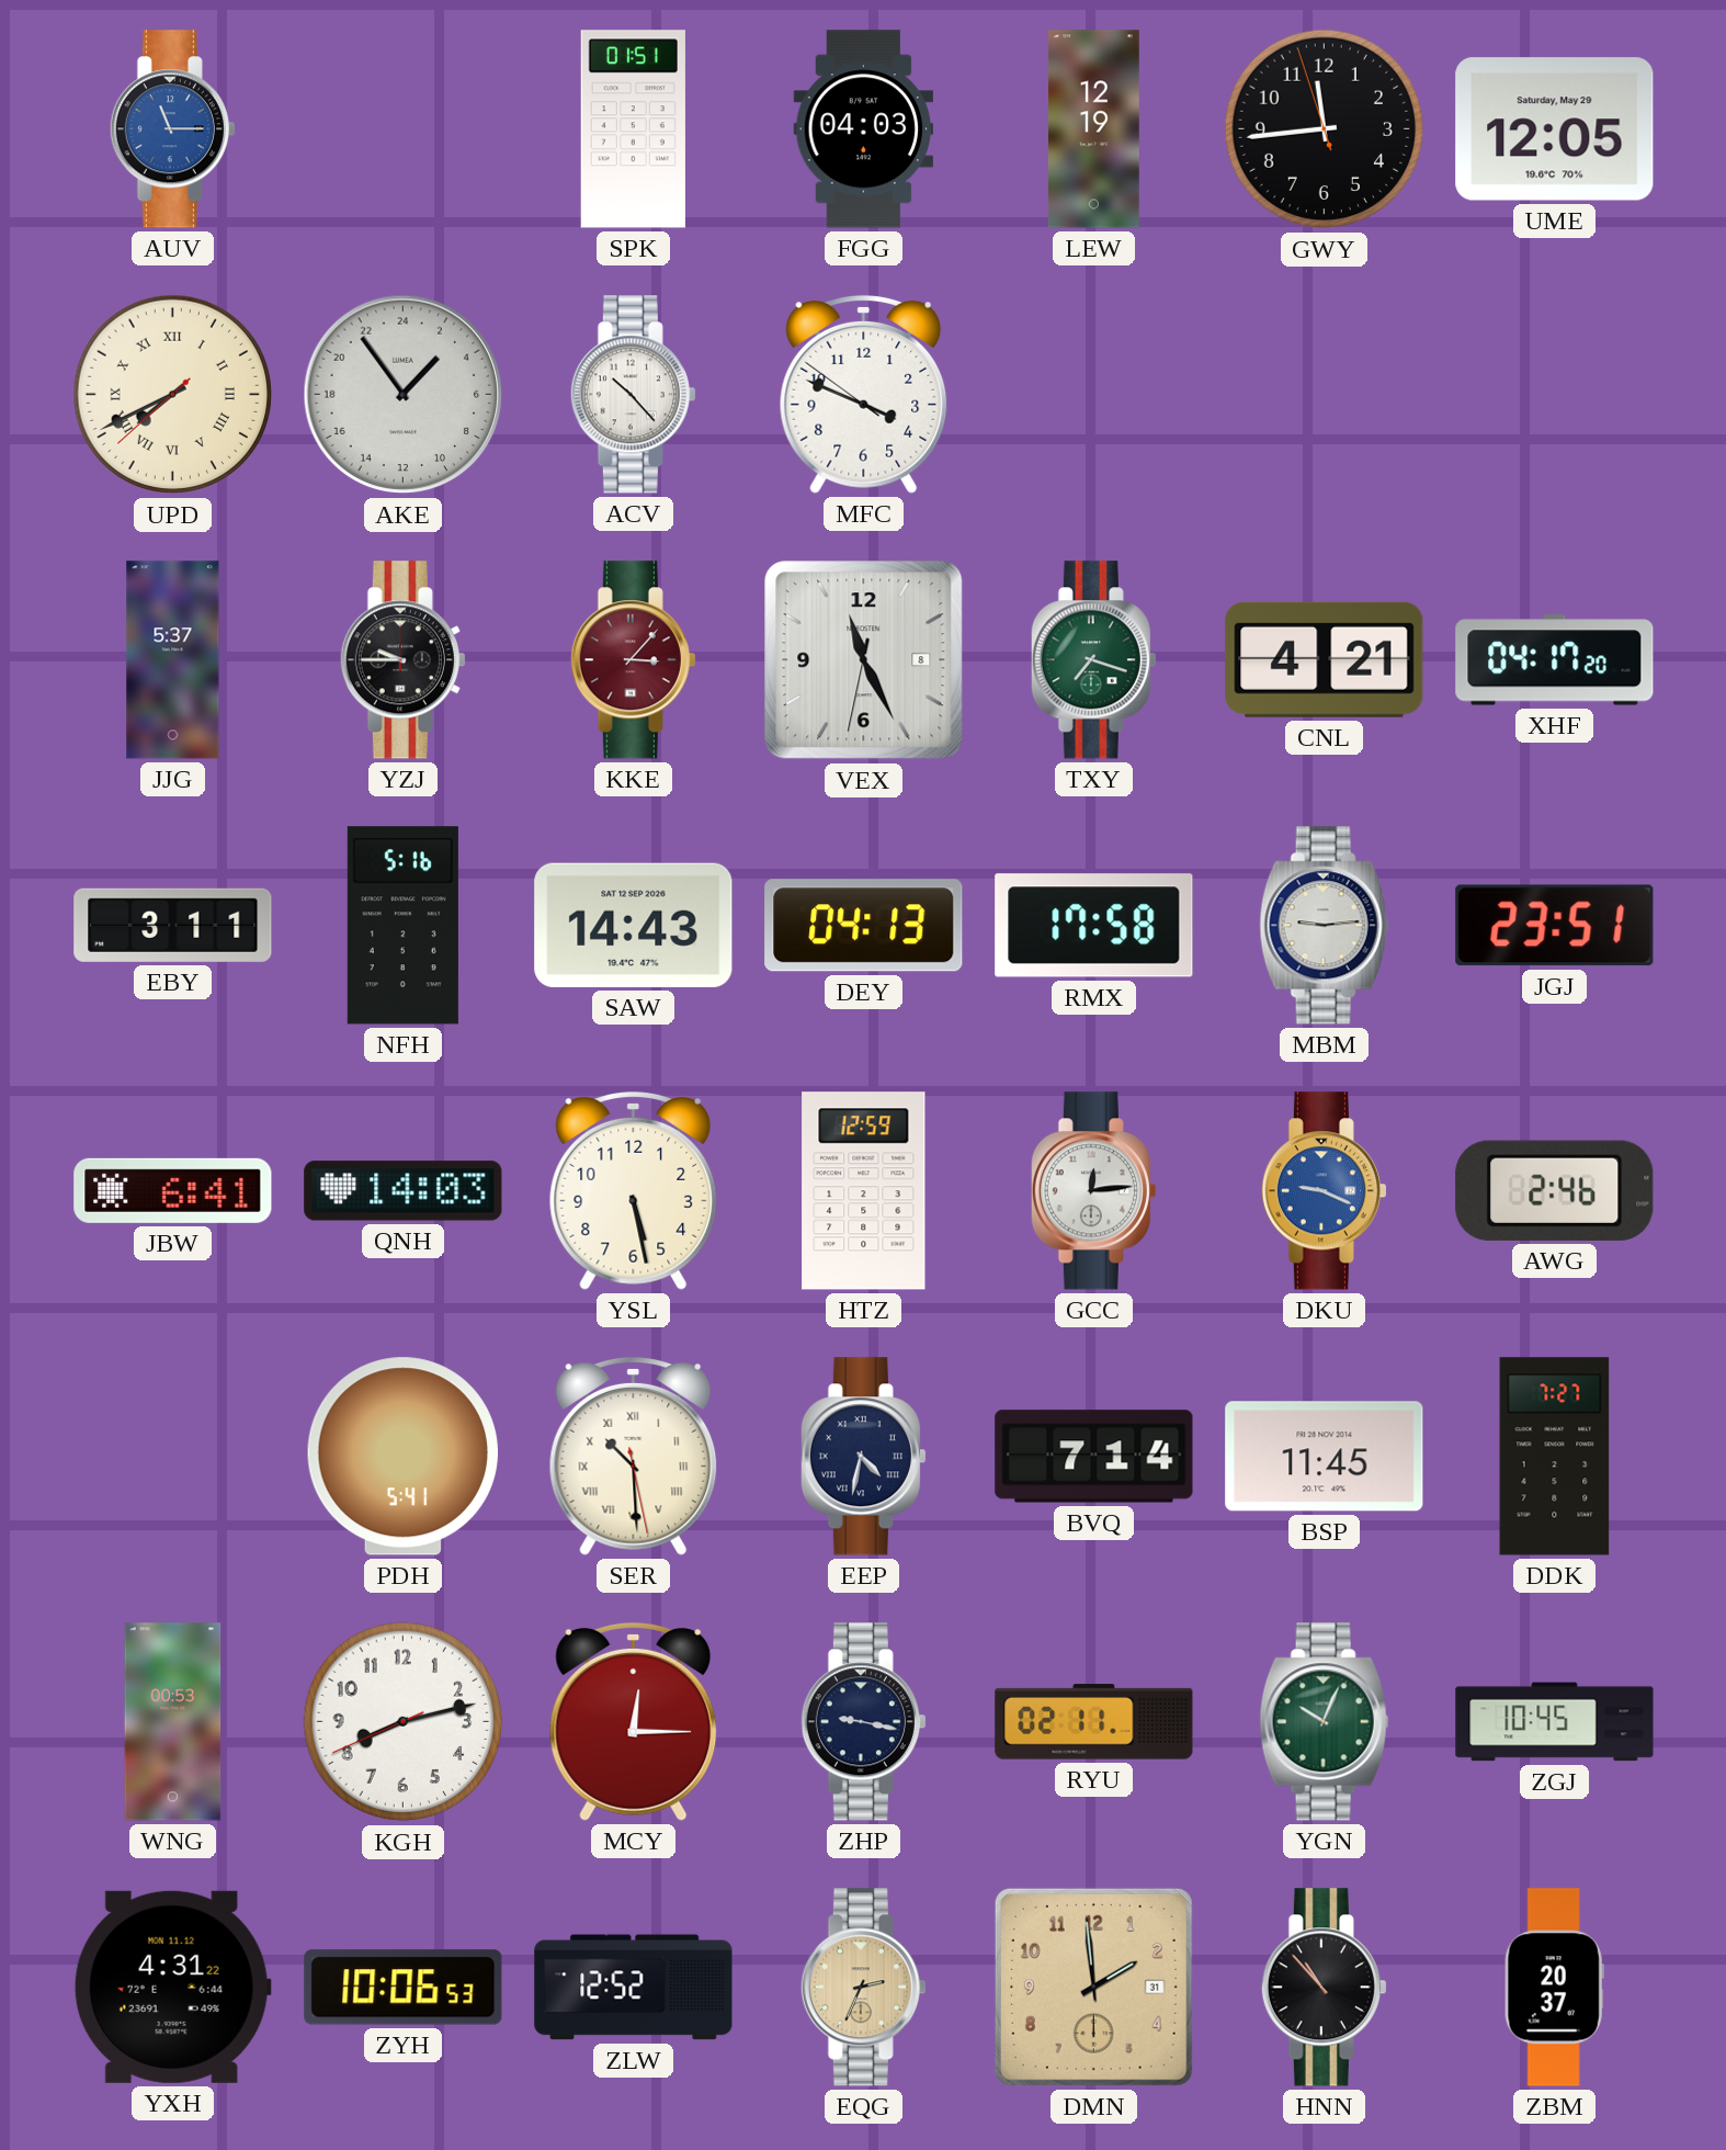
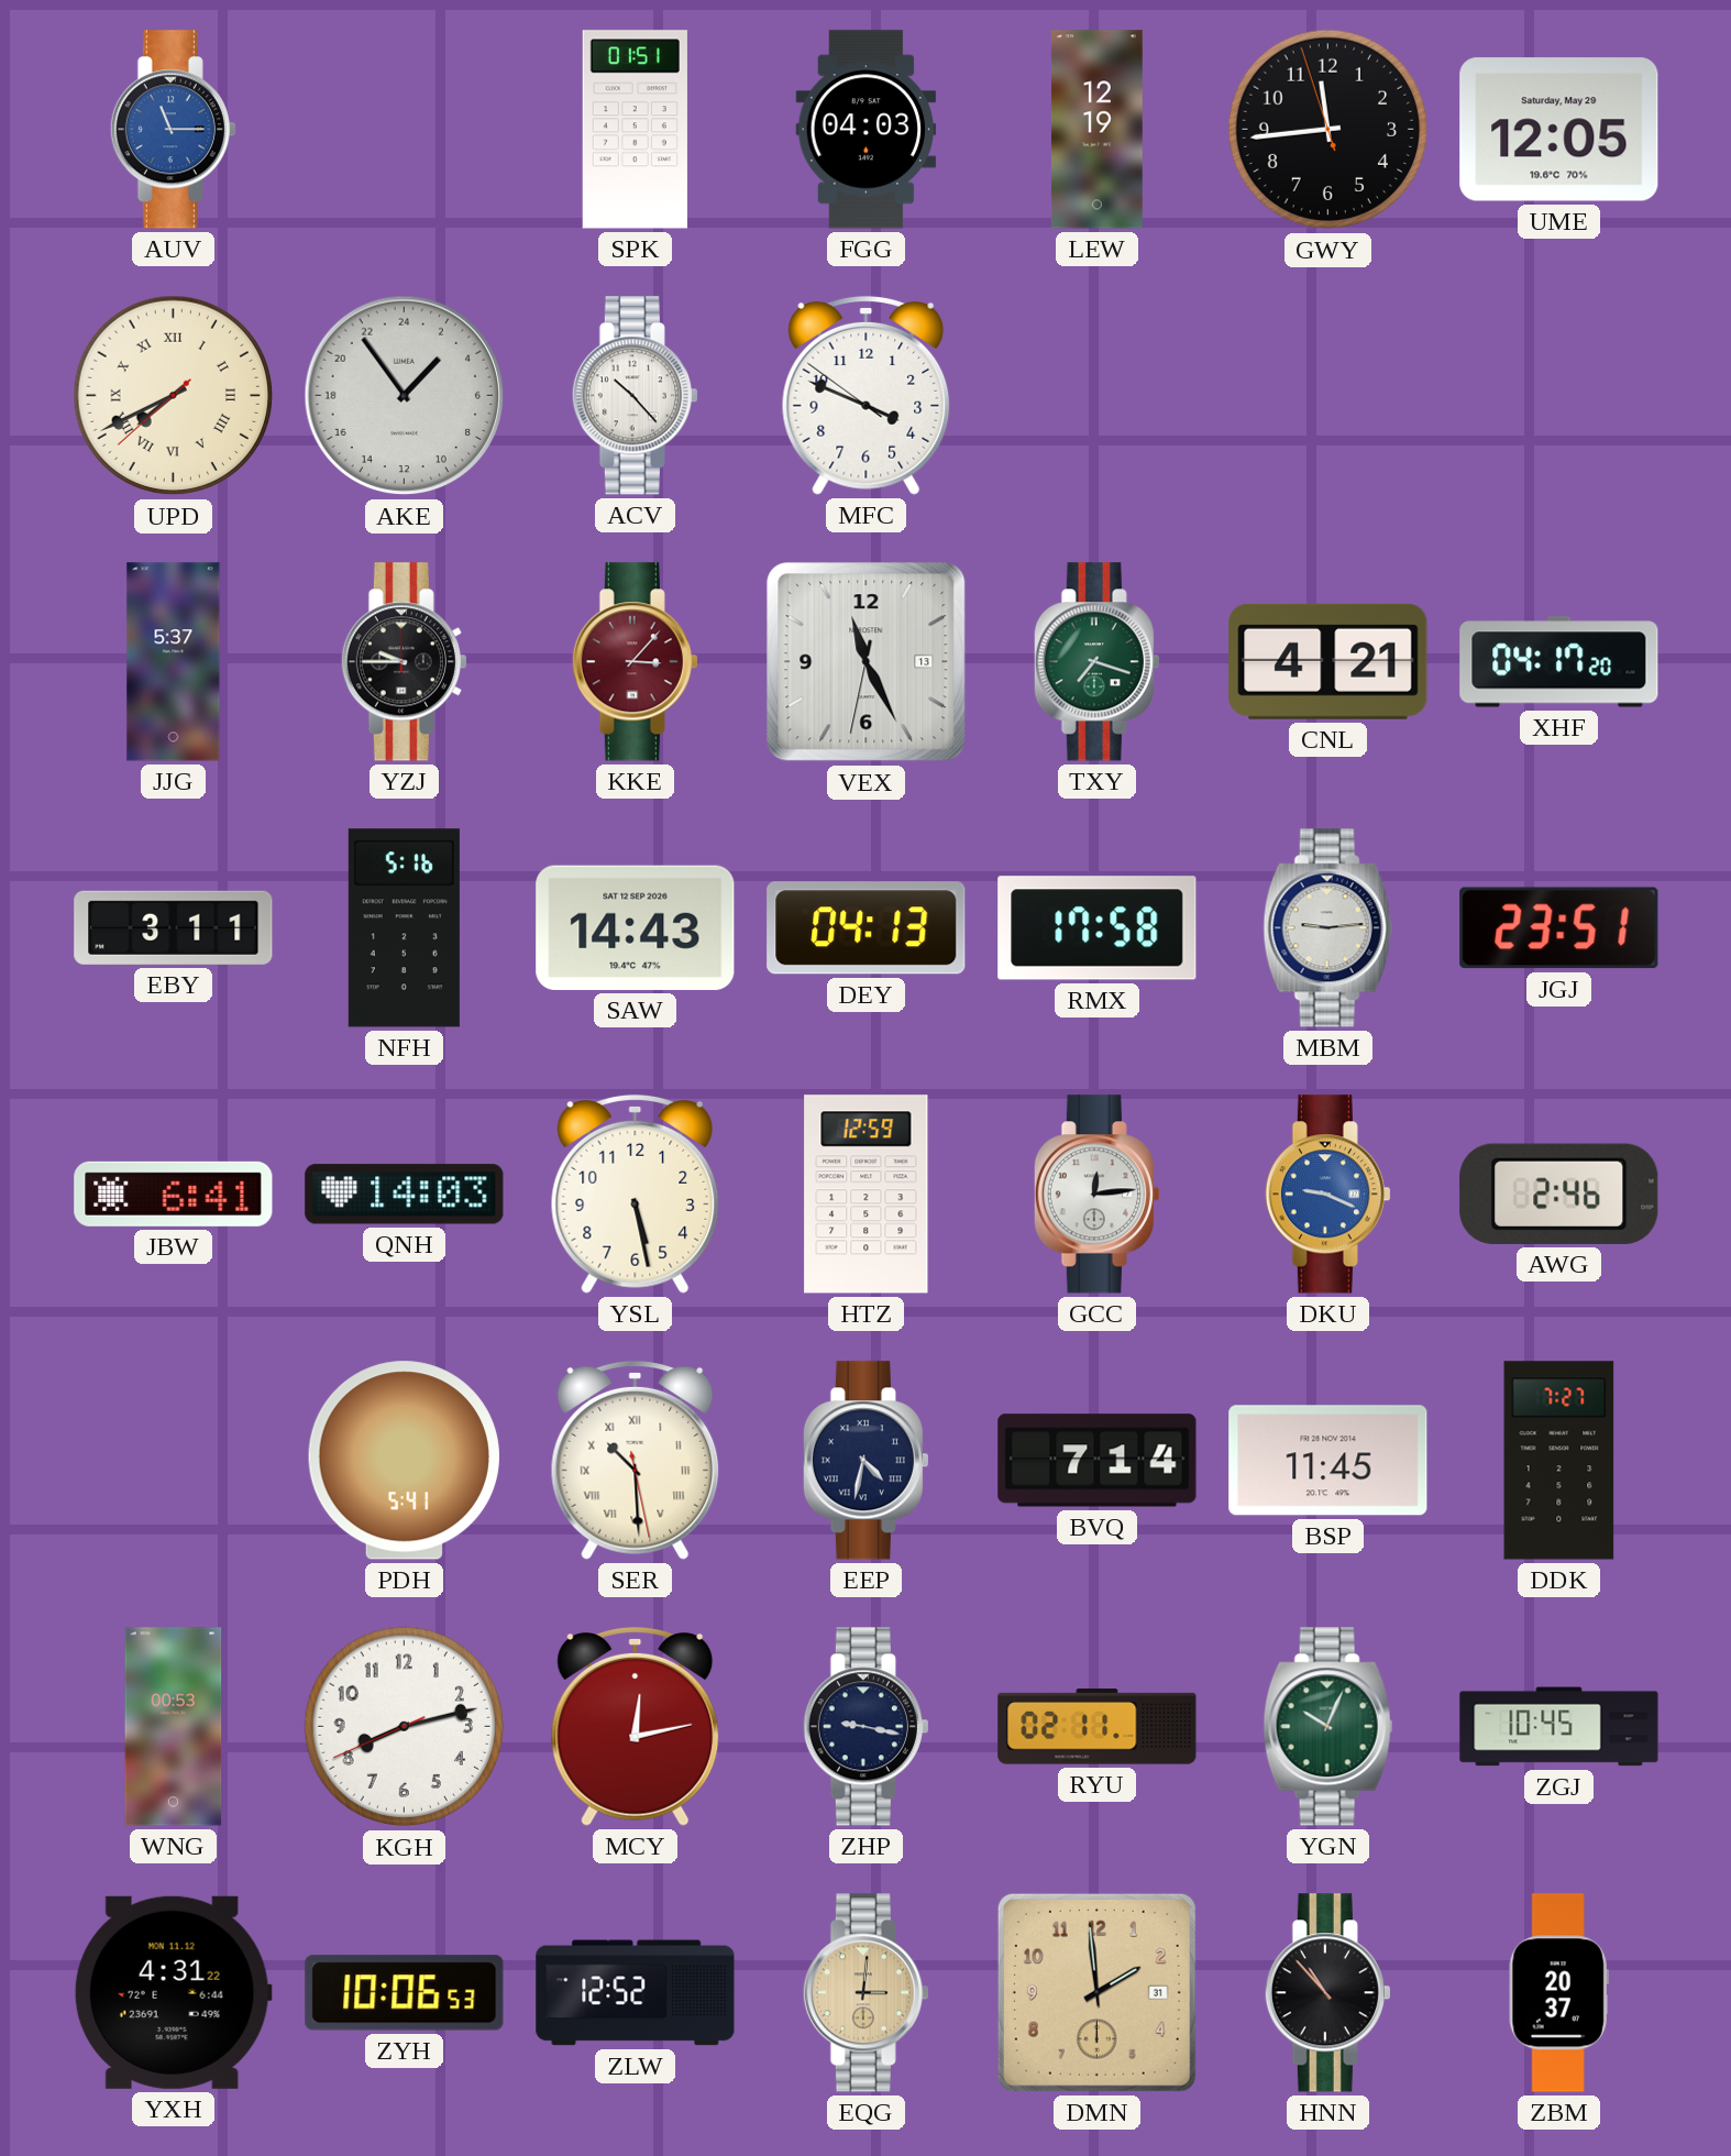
VEX date: 8 -> 13
MCY: 12:15 -> 12:13
EQG: 2:34 -> 3:01
